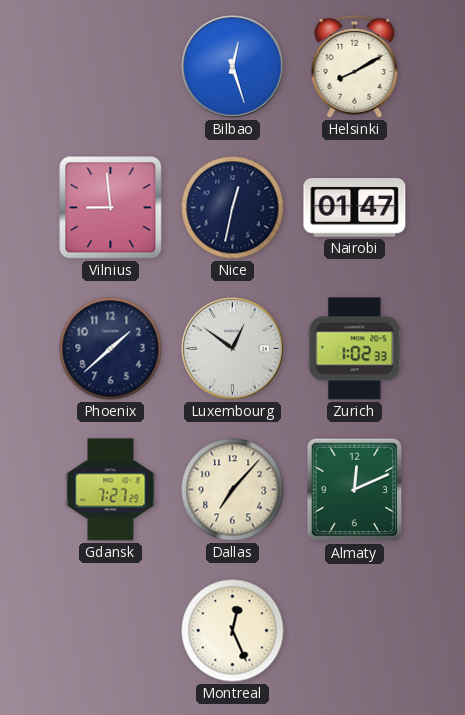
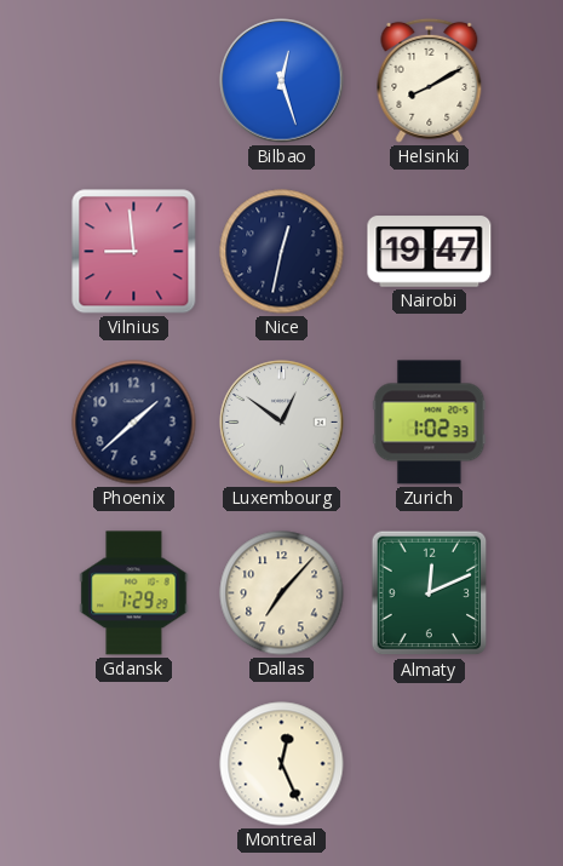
Nairobi: 01:47 -> 19:47
Gdansk: 7:27 -> 7:29
